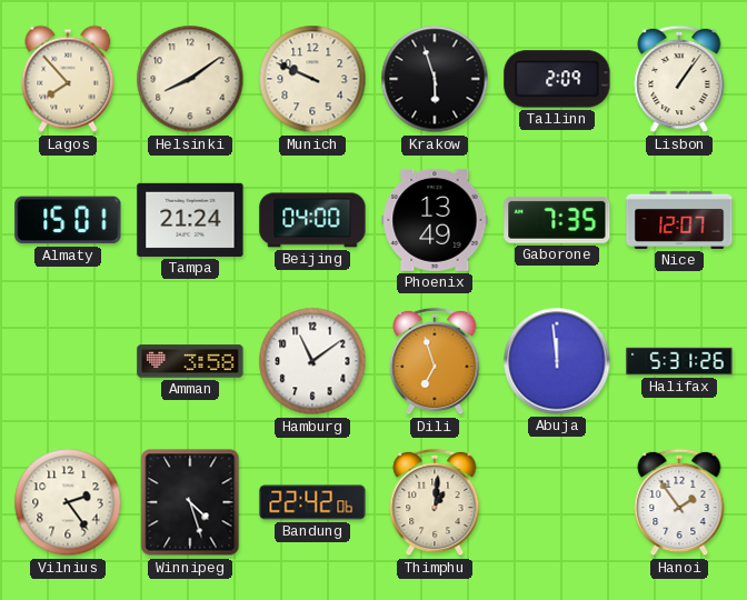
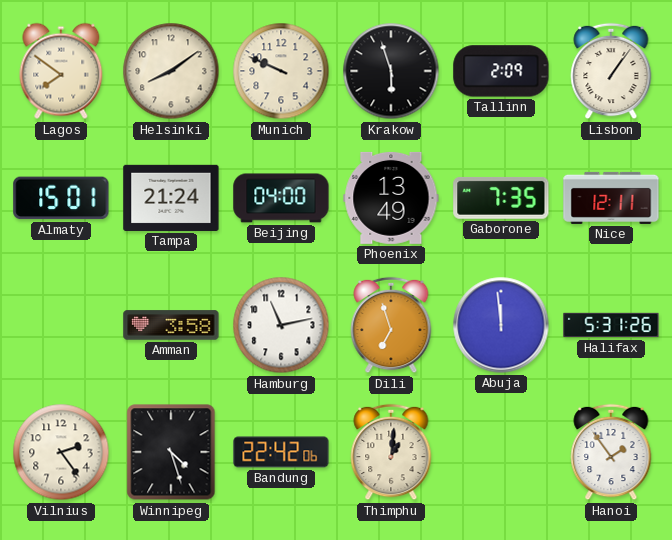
Lagos: 7:53 -> 7:51
Nice: 12:07 -> 12:11
Hamburg: 11:09 -> 11:13
